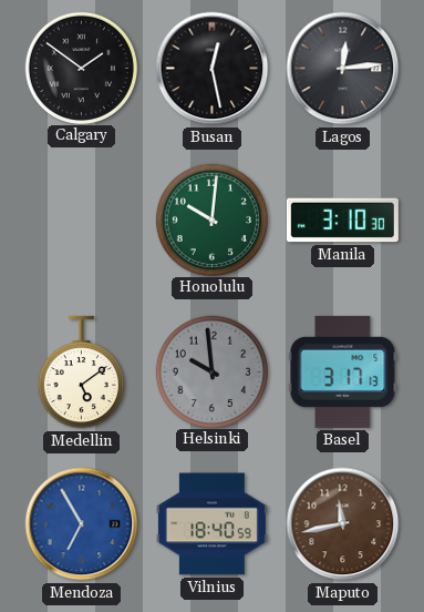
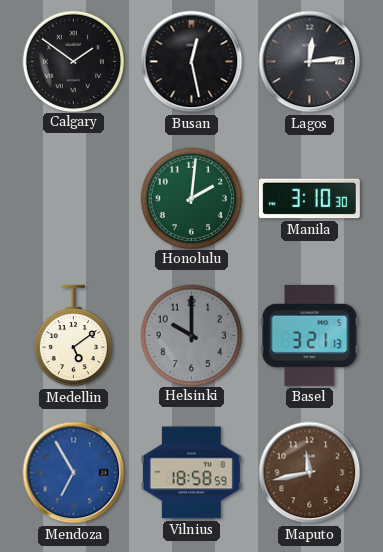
Honolulu: 10:01 -> 2:01
Helsinki: 9:59 -> 10:00
Basel: 3:17 -> 3:21
Vilnius: 18:40 -> 18:58
